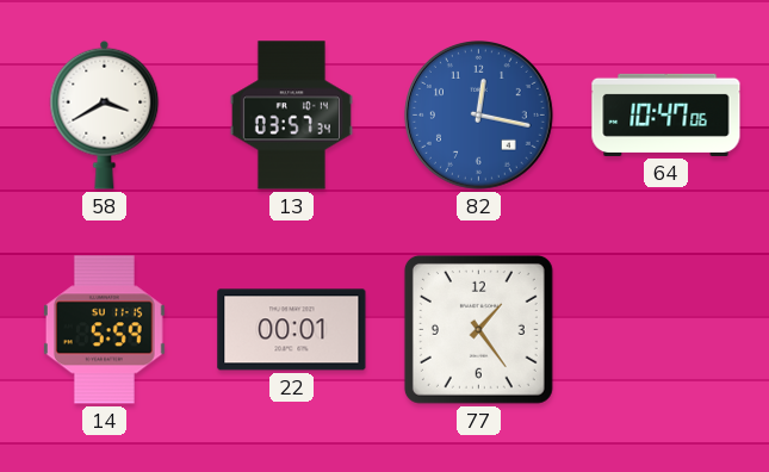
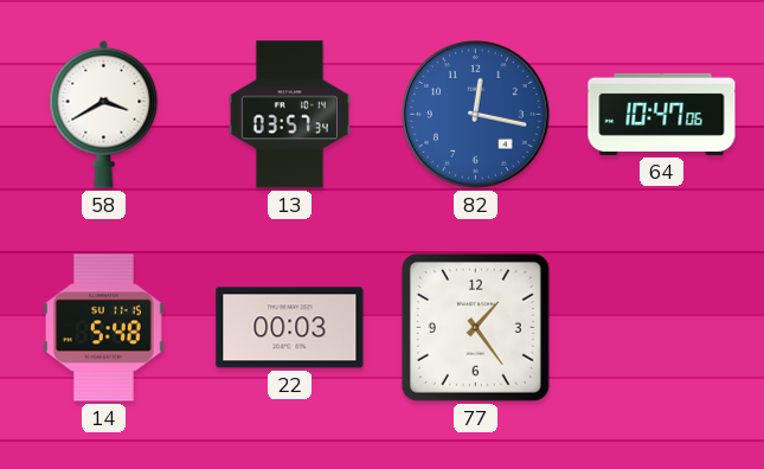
14: 5:59 -> 5:48
22: 00:01 -> 00:03
